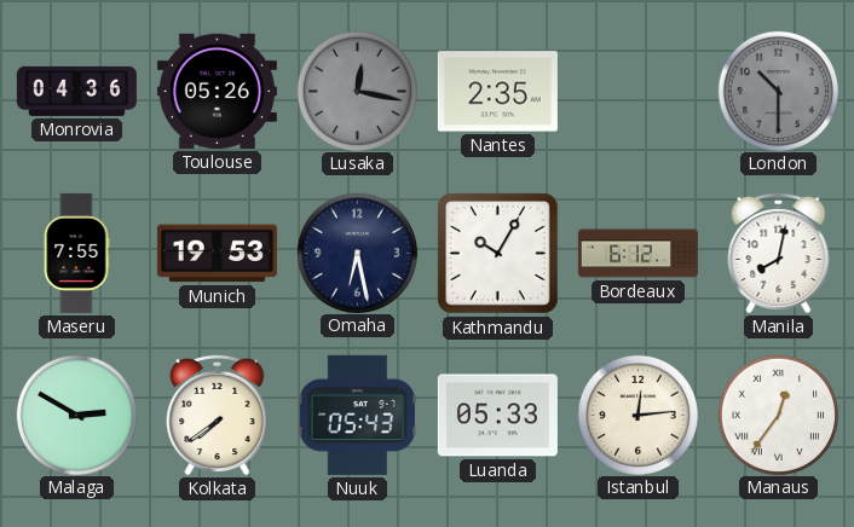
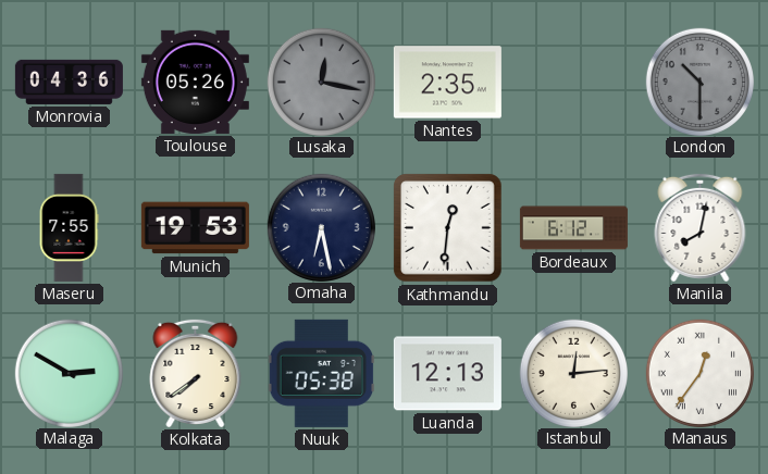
Kathmandu: 10:05 -> 12:31
Nuuk: 05:43 -> 05:38
Luanda: 05:33 -> 12:13
